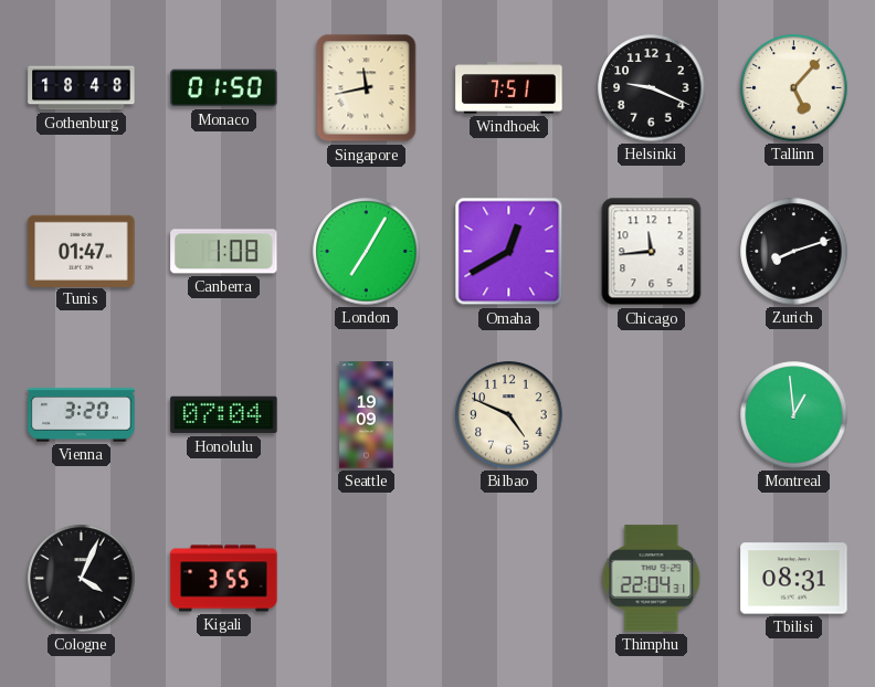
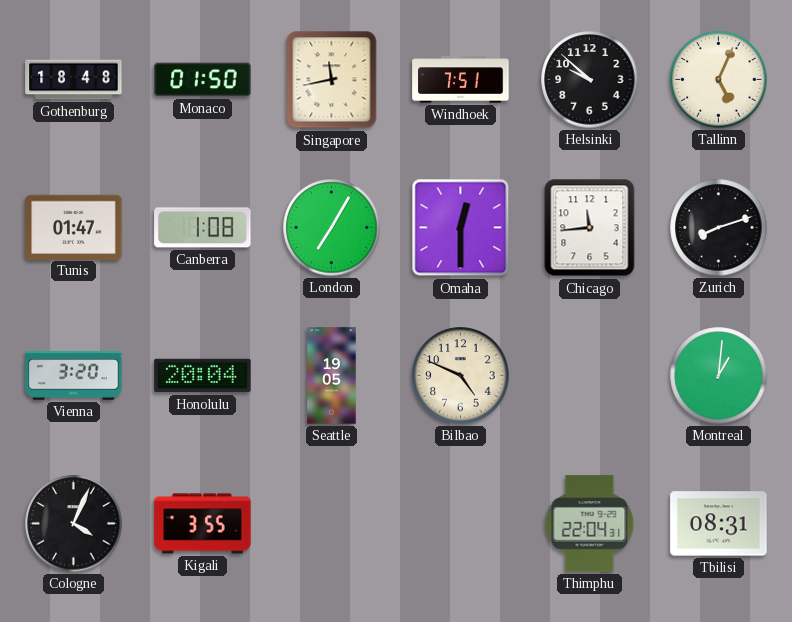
Helsinki: 9:19 -> 9:52
Tallinn: 5:07 -> 5:04
Omaha: 12:40 -> 12:30
Honolulu: 07:04 -> 20:04
Seattle: 19:09 -> 19:05
Montreal: 12:59 -> 1:01
